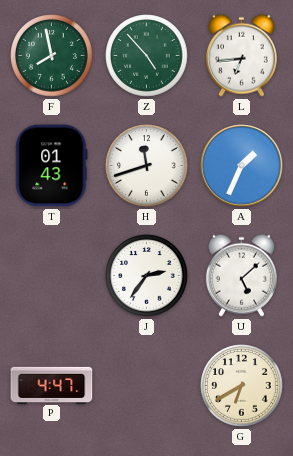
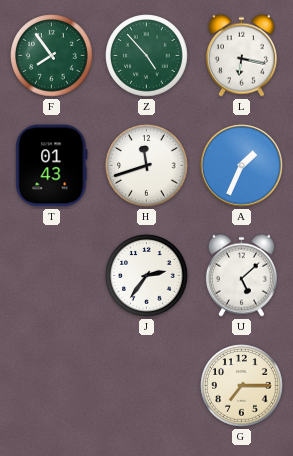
F: 7:58 -> 7:54
L: 6:44 -> 6:17
P: 4:47 -> none
G: 6:40 -> 7:15
